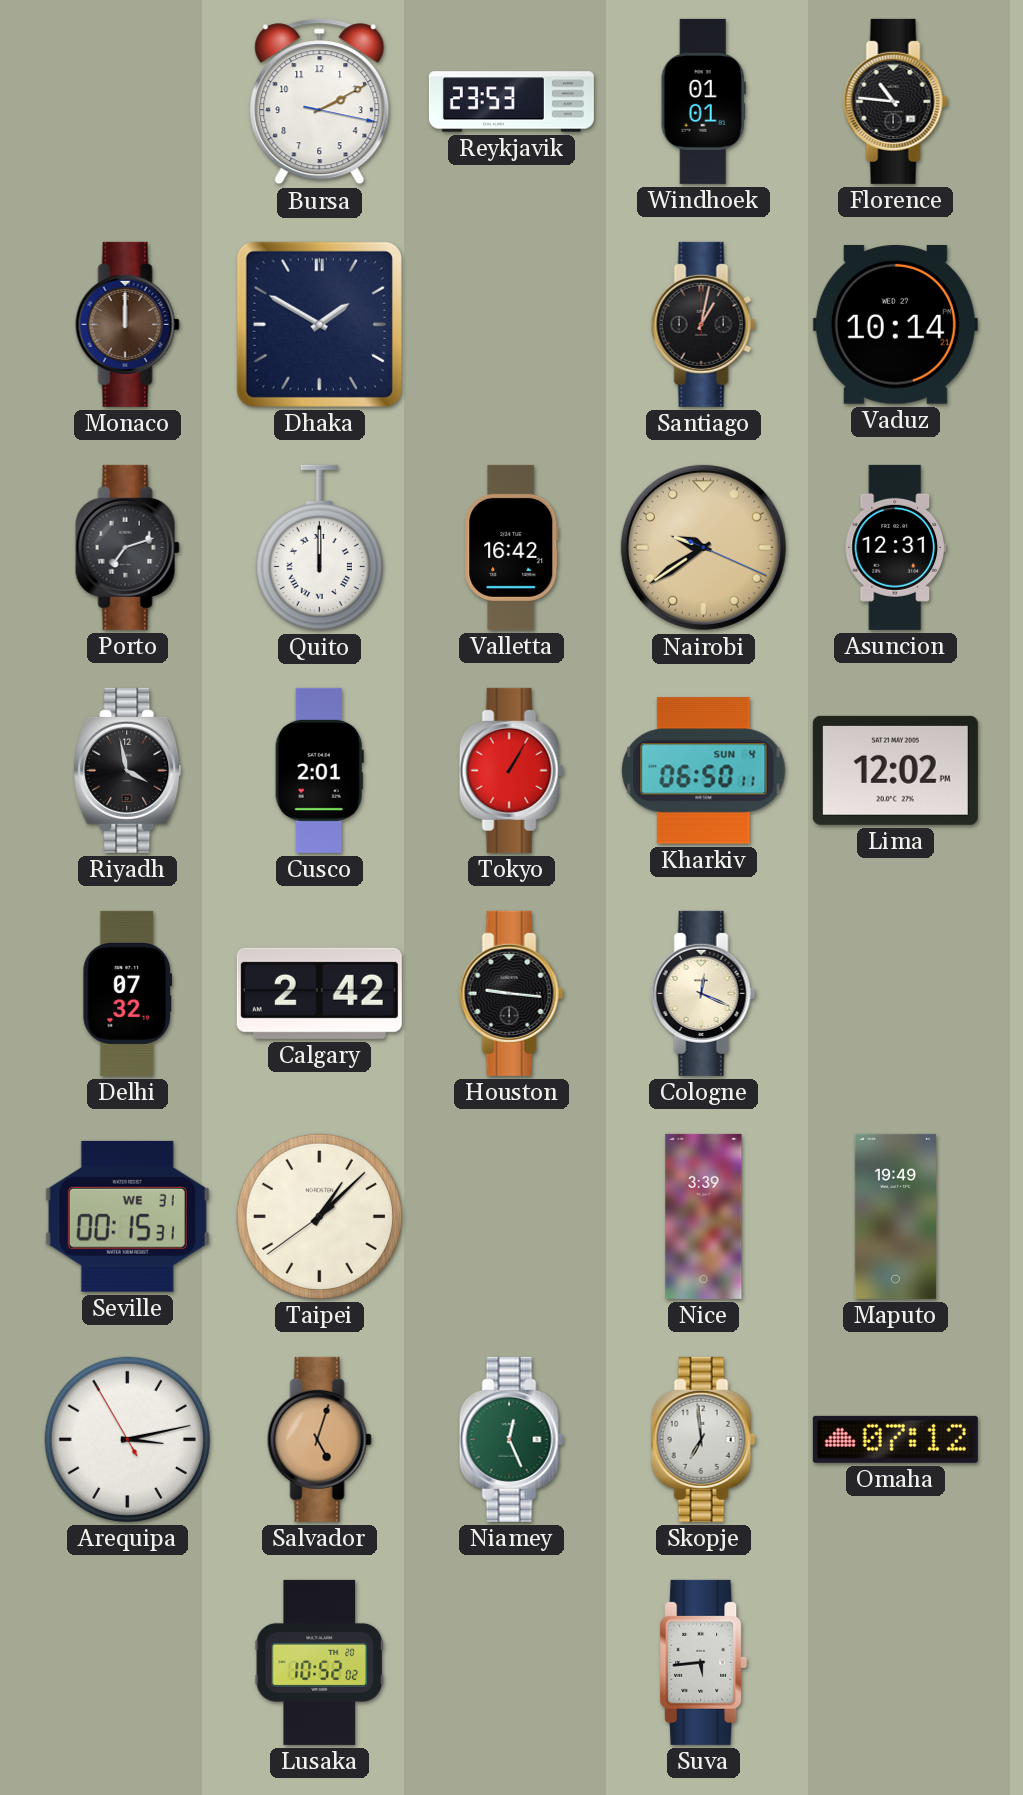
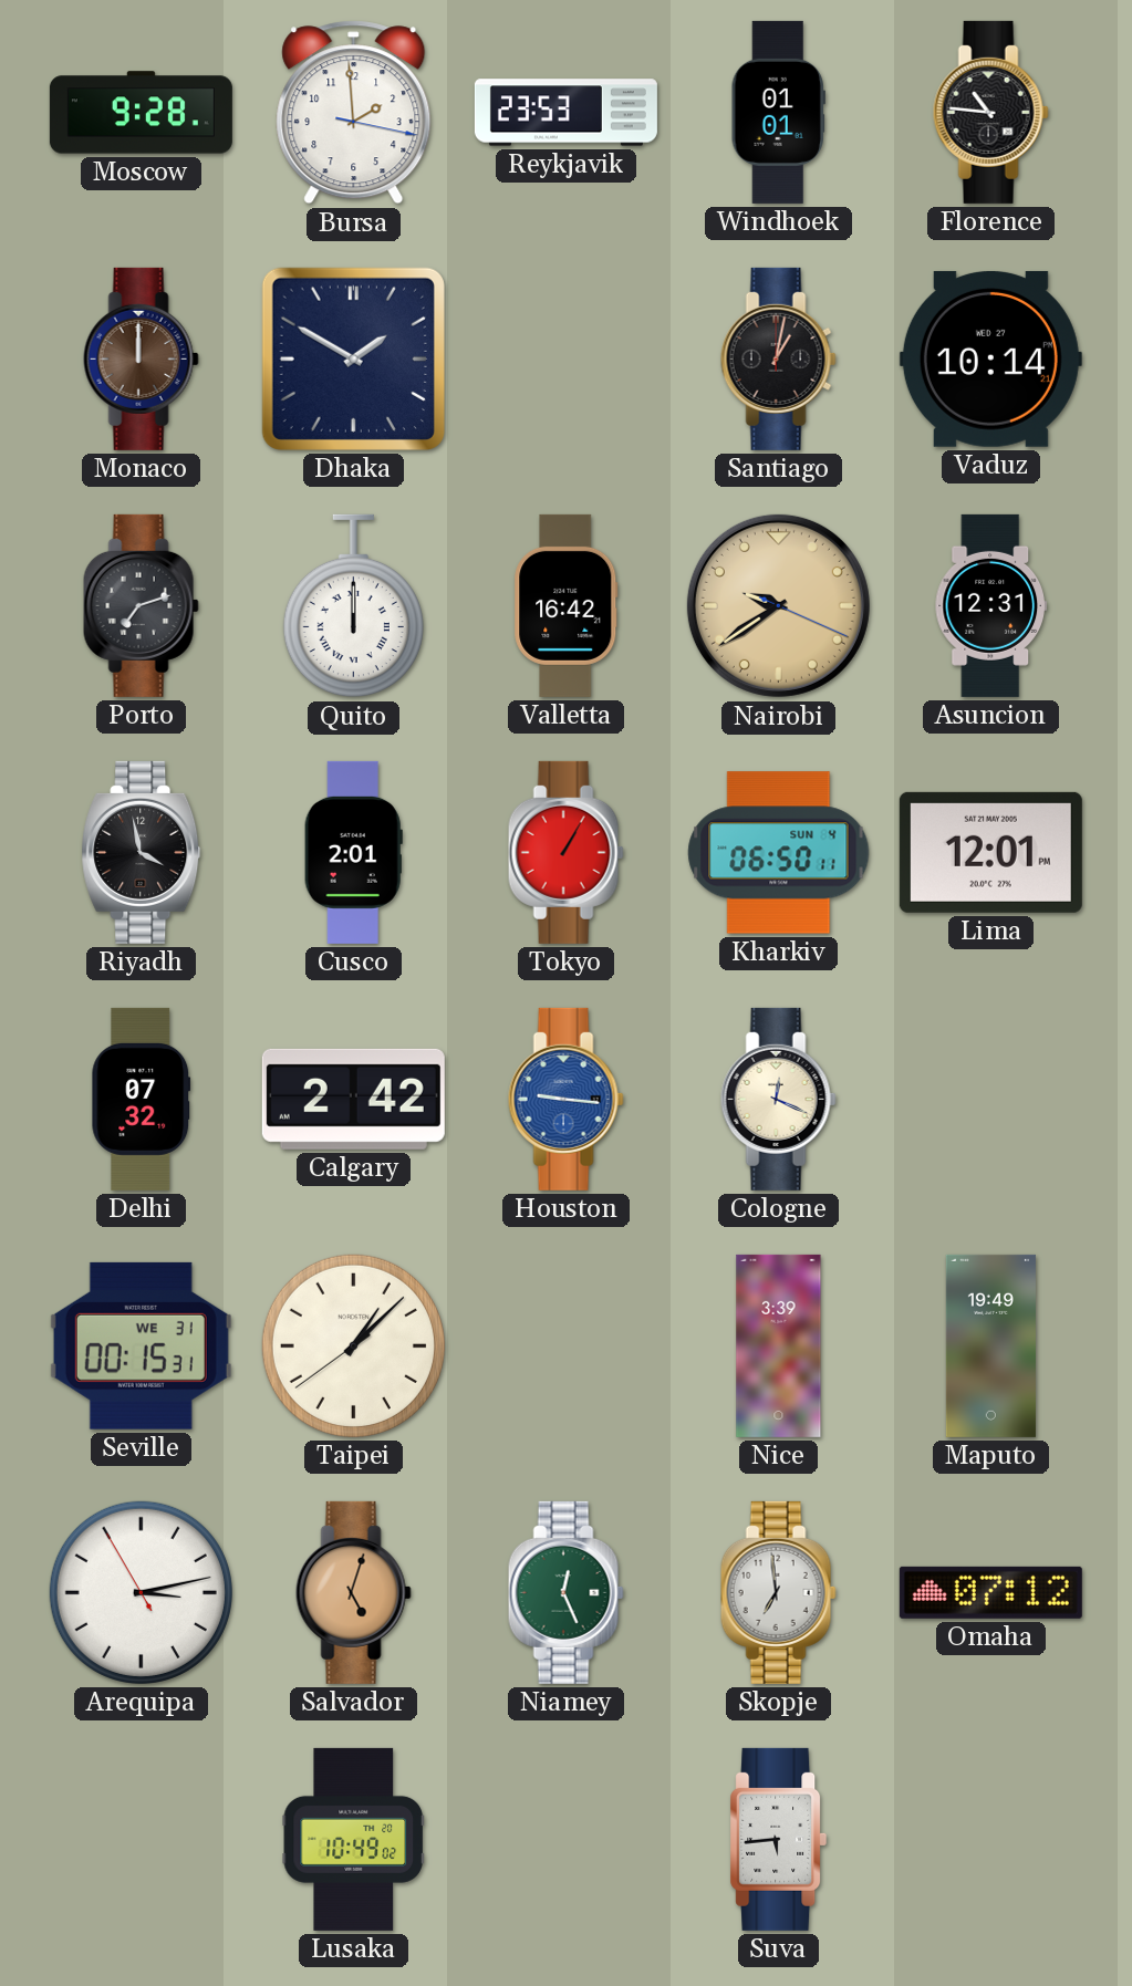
Moscow: none -> 9:28
Bursa: 2:10 -> 1:59
Lima: 12:02 -> 12:01
Houston dial: black -> blue
Lusaka: 10:52 -> 10:49
